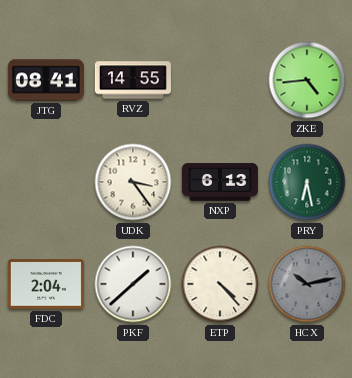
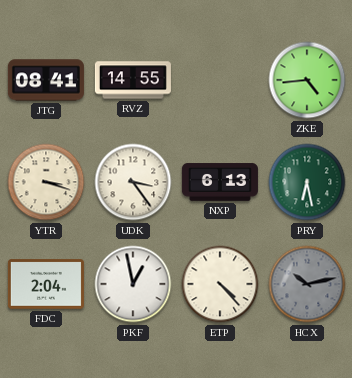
YTR: none -> 3:18
PKF: 1:38 -> 12:58
